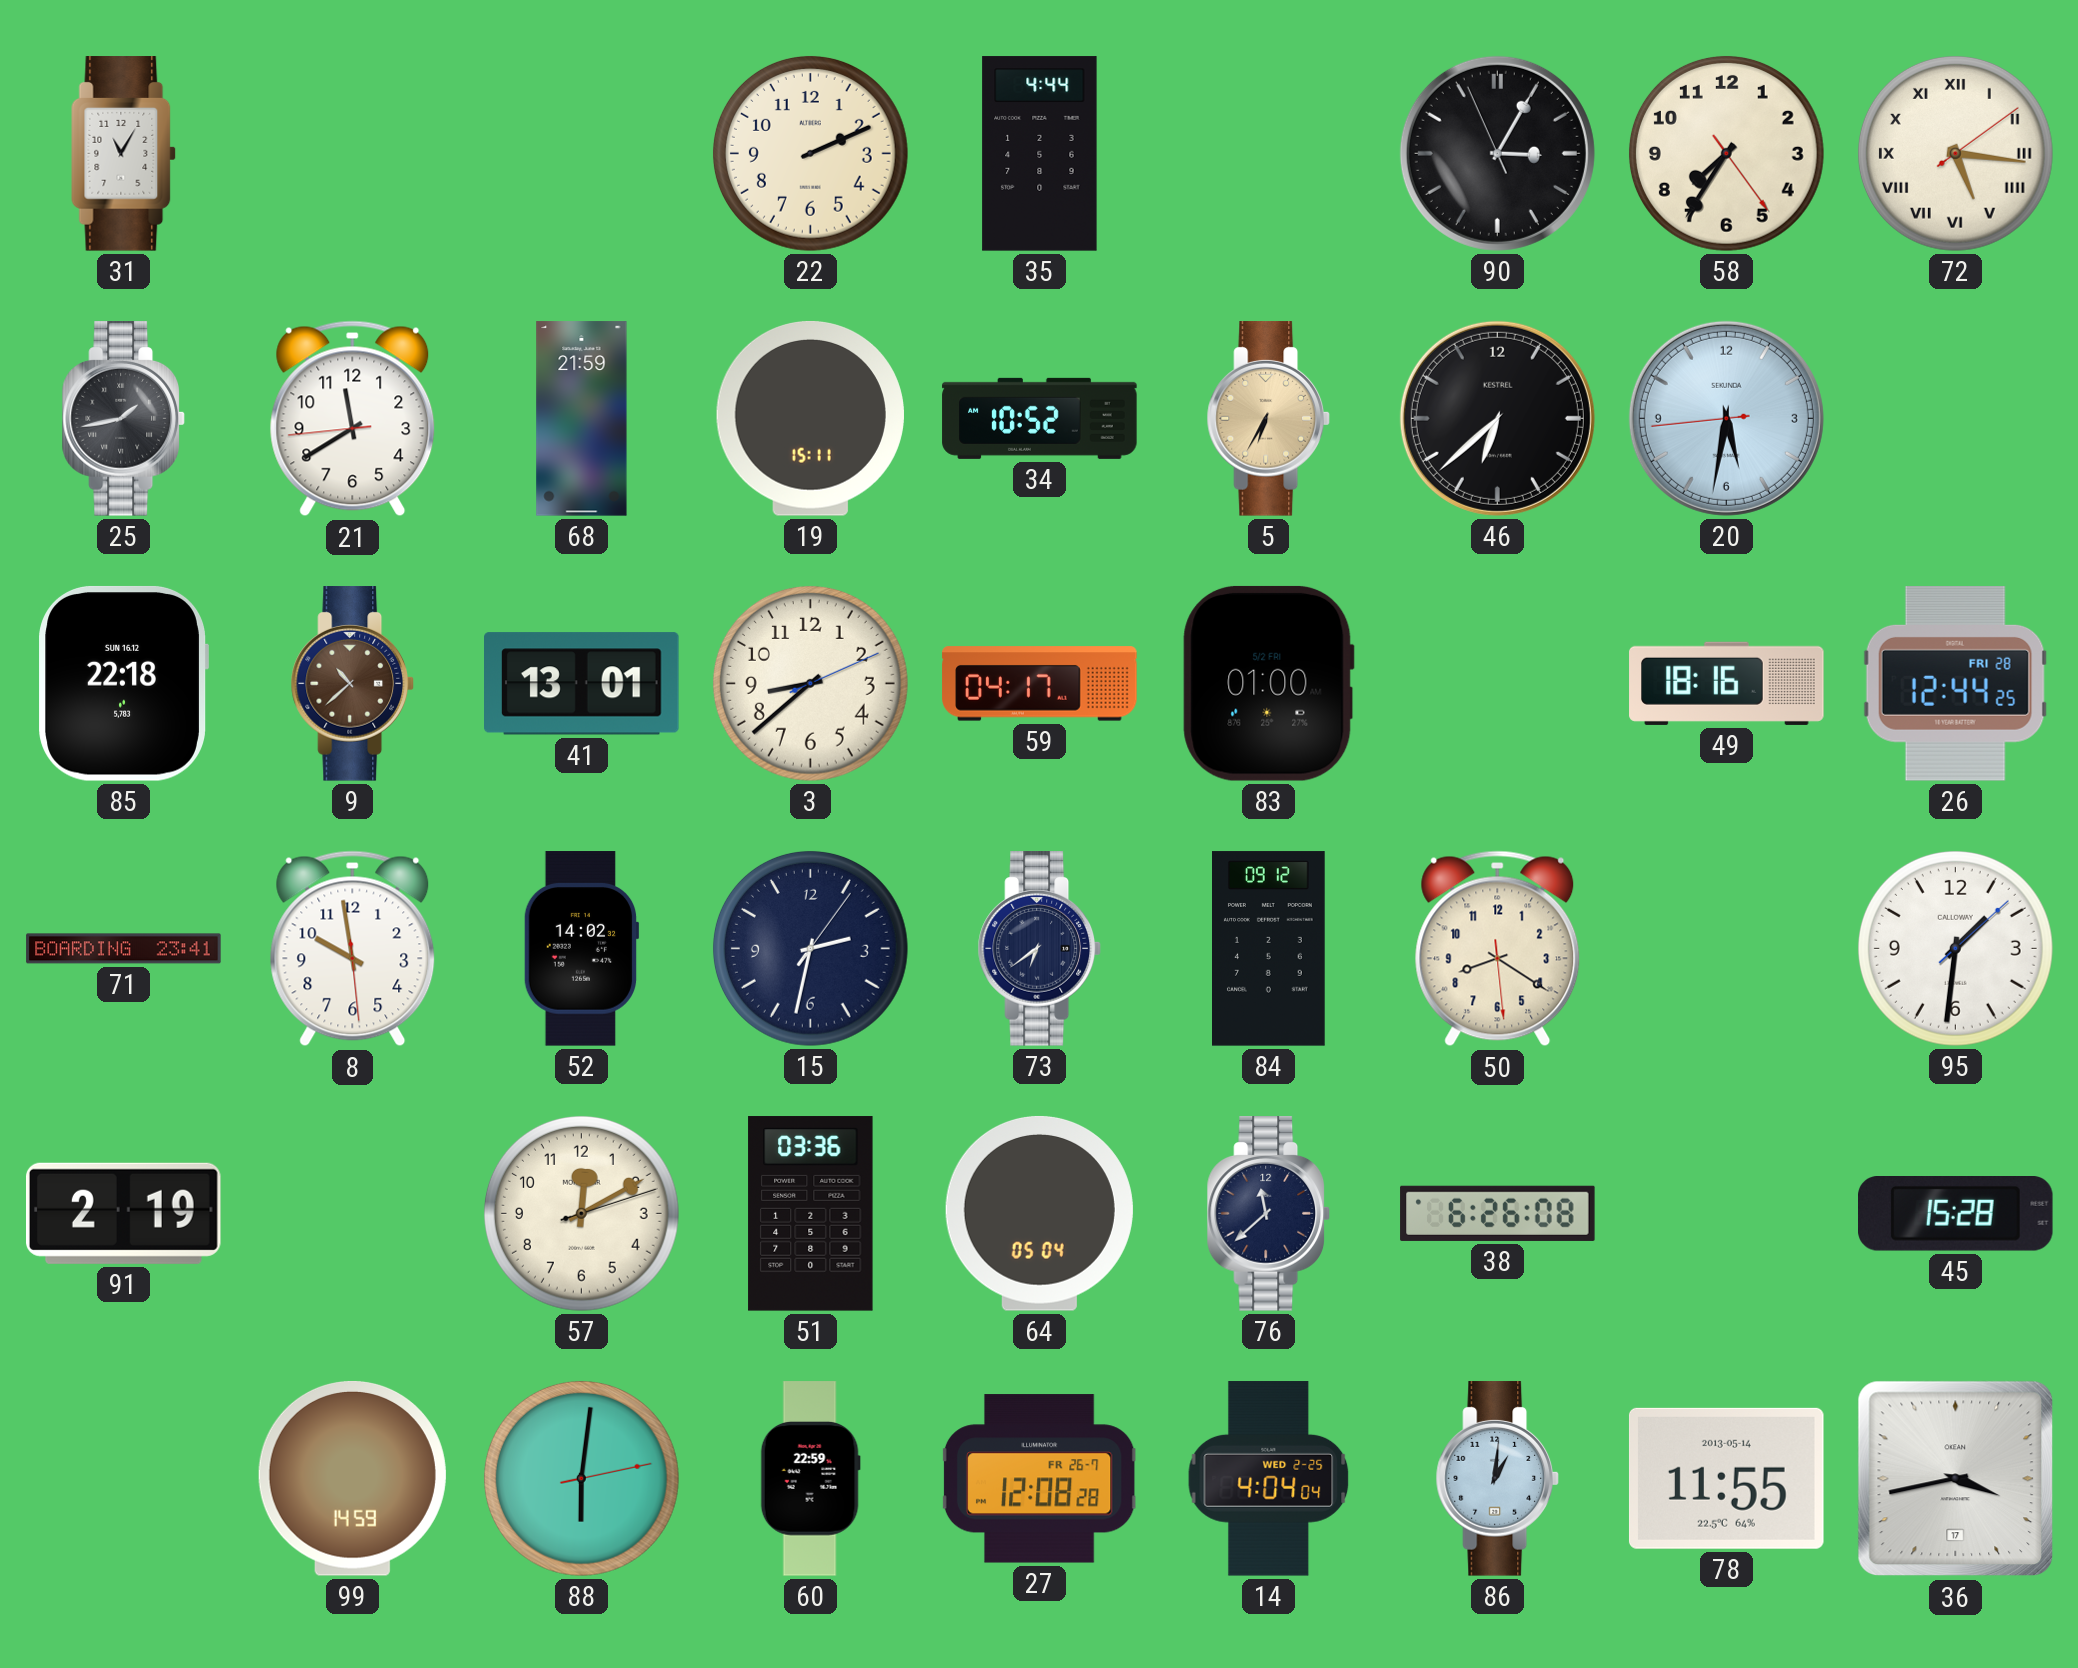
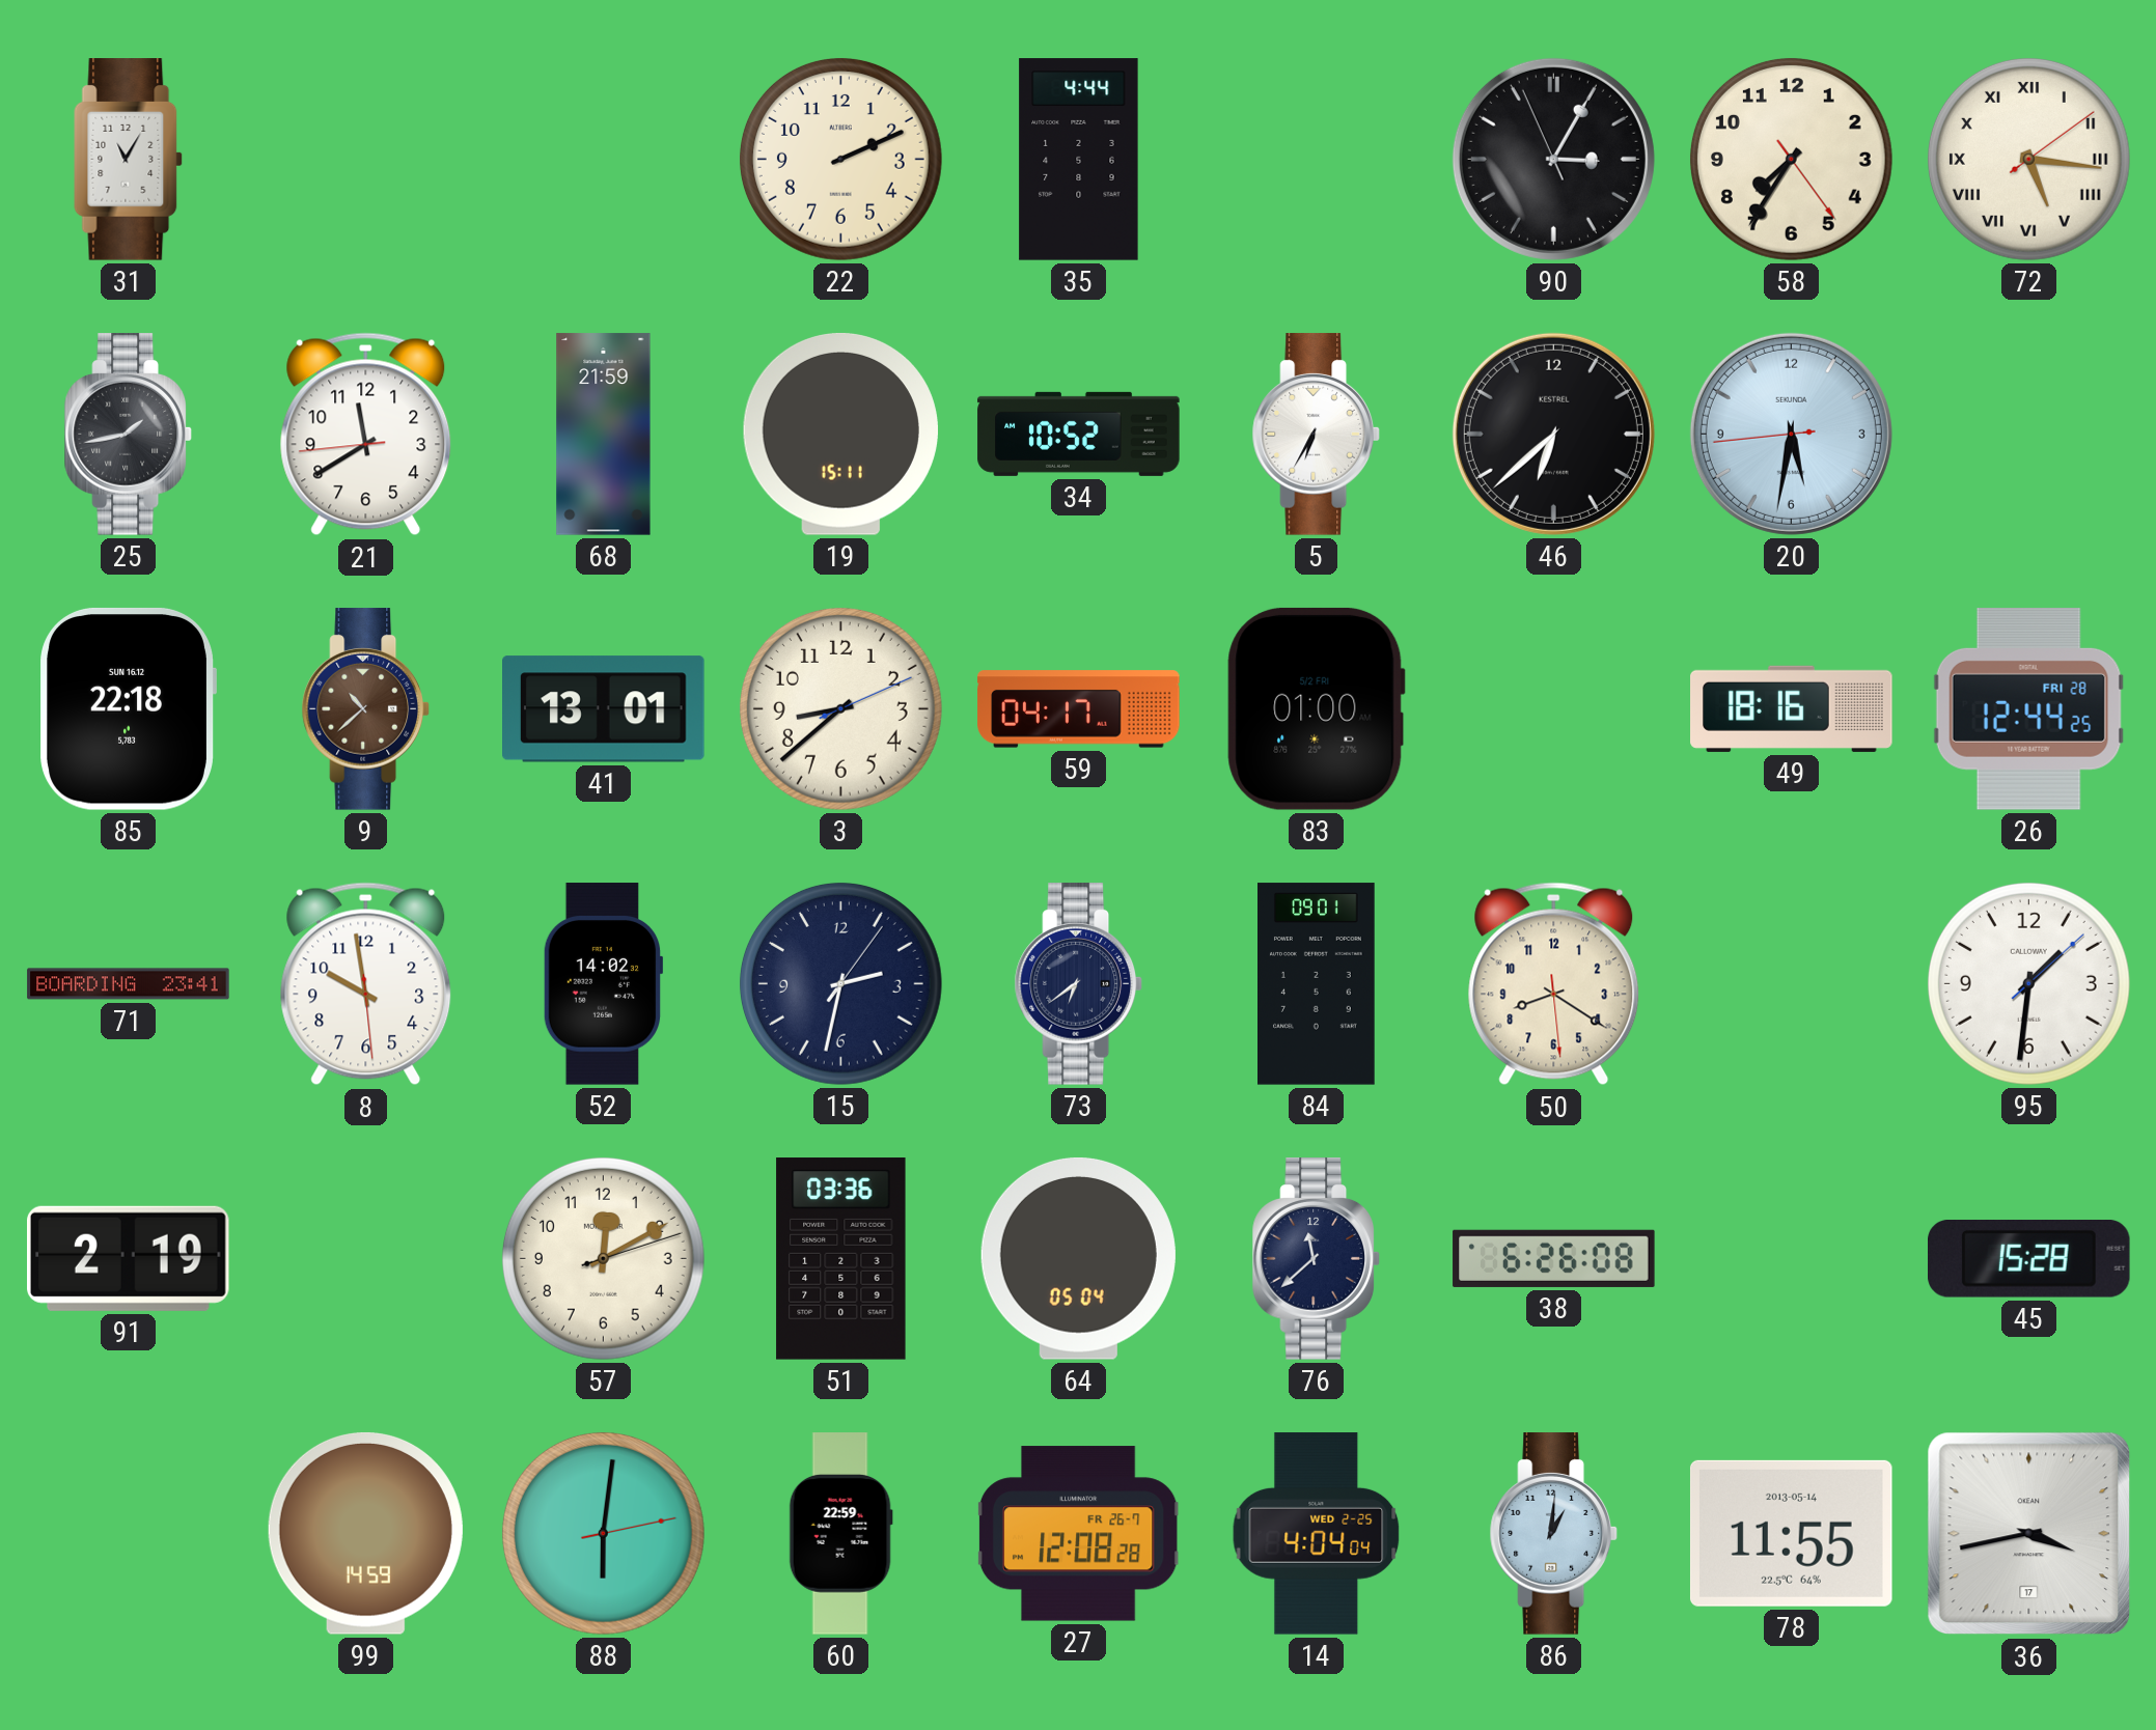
5 dial: champagne -> white
84: 09:12 -> 09:01
